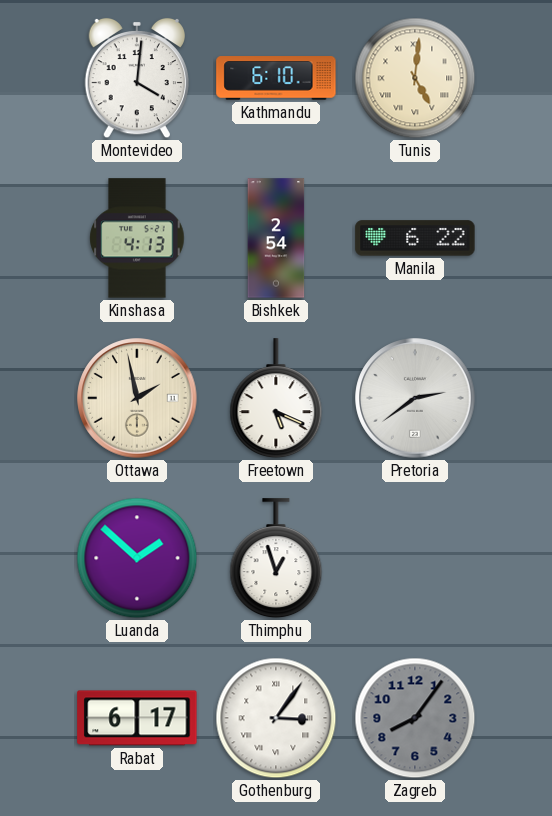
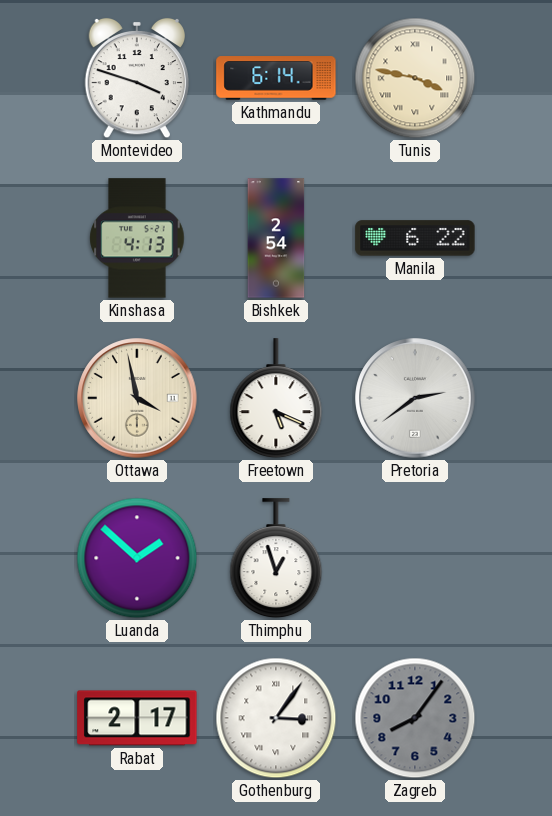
Montevideo: 4:01 -> 3:48
Kathmandu: 6:10 -> 6:14
Tunis: 5:01 -> 3:47
Ottawa: 1:58 -> 3:58
Rabat: 6:17 -> 2:17
